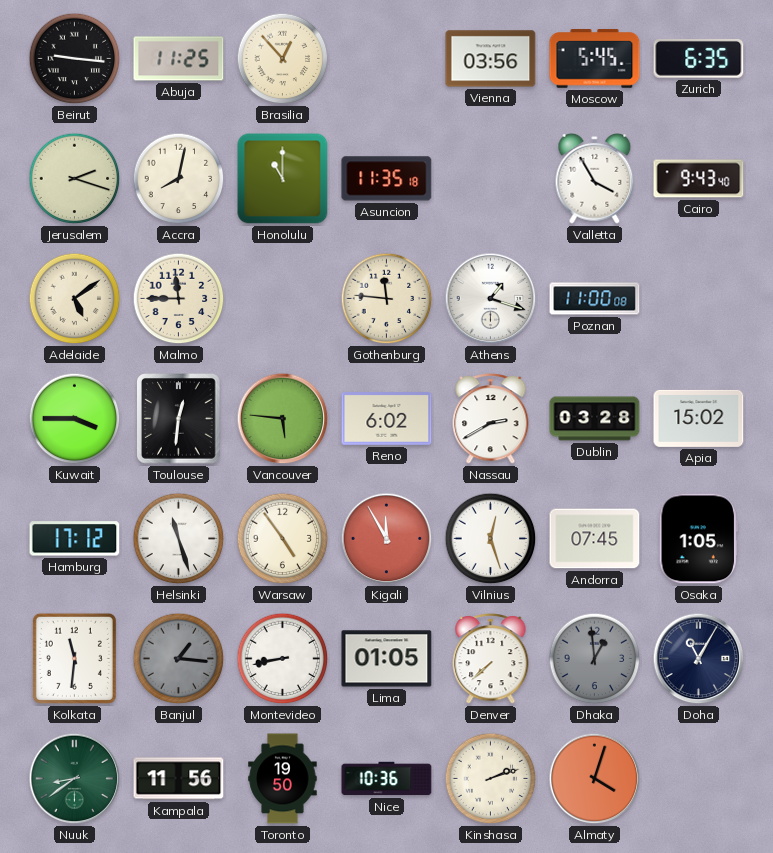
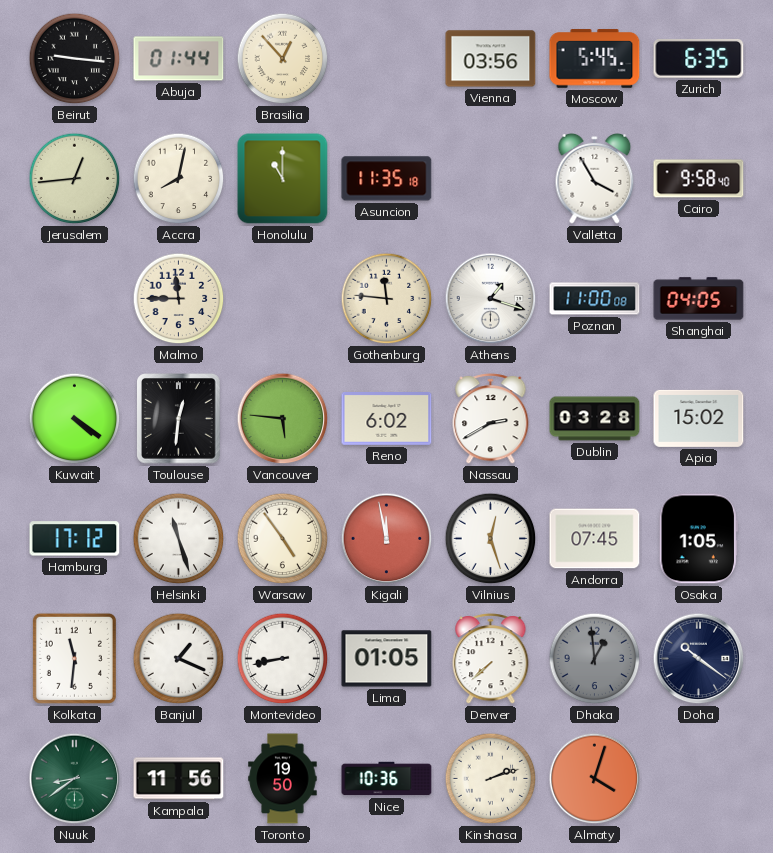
Abuja: 11:25 -> 01:44
Jerusalem: 2:18 -> 12:44
Cairo: 9:43 -> 9:58
Adelaide: 5:09 -> none
Shanghai: none -> 04:05
Kuwait: 3:45 -> 4:21
Kigali: 11:55 -> 11:58
Banjul: 1:16 -> 1:19
Banjul dial: grey -> white
Doha: 11:05 -> 10:21
